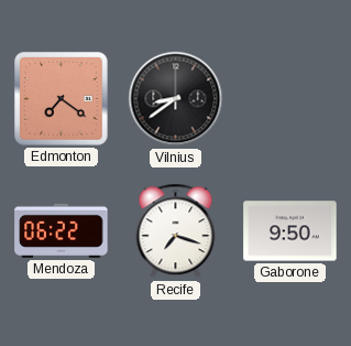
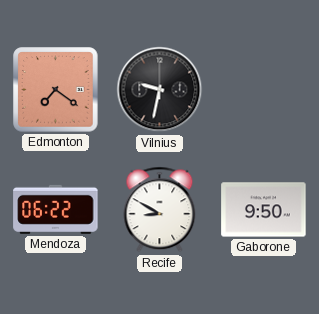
Vilnius: 8:39 -> 9:32
Recife: 7:18 -> 8:50
